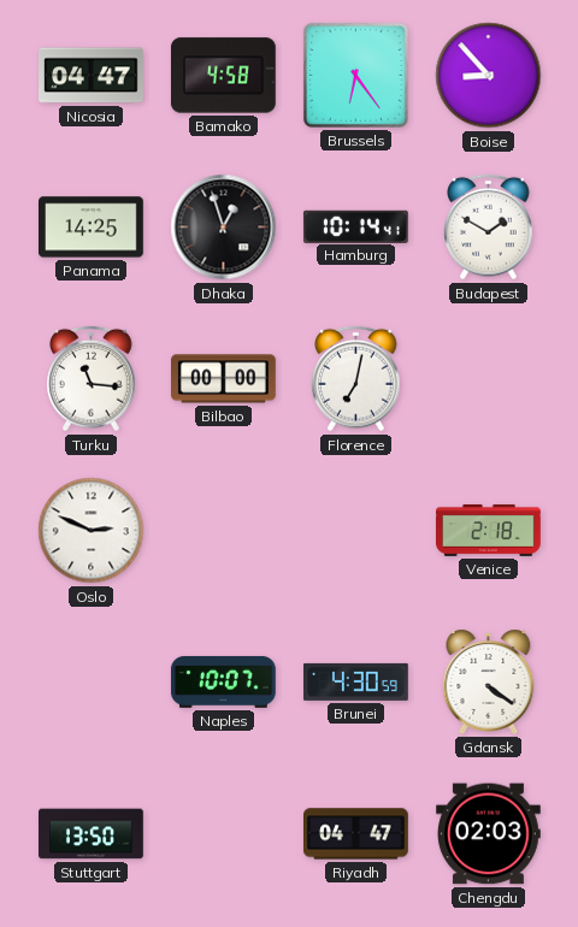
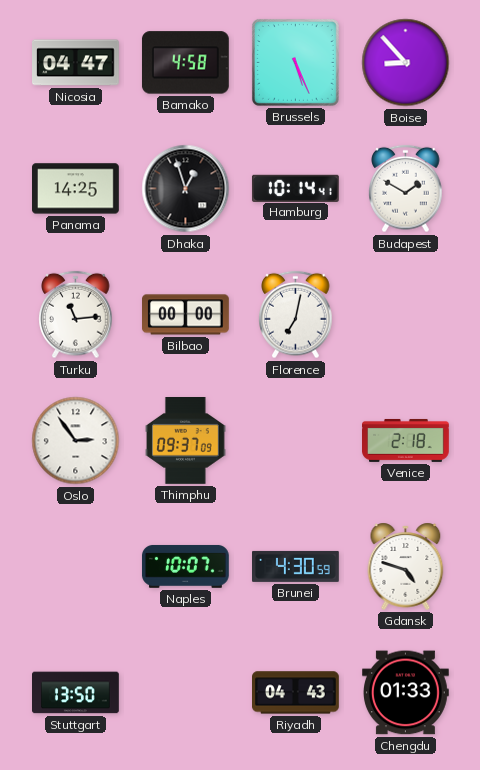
Brussels: 6:24 -> 5:26
Turku: 11:16 -> 11:14
Oslo: 2:49 -> 2:54
Thimphu: none -> 09:37
Gdansk: 4:21 -> 4:48
Riyadh: 04:47 -> 04:43
Chengdu: 02:03 -> 01:33
